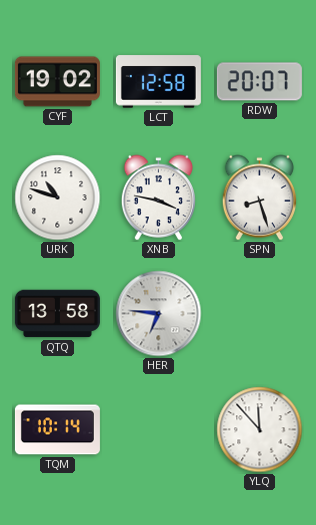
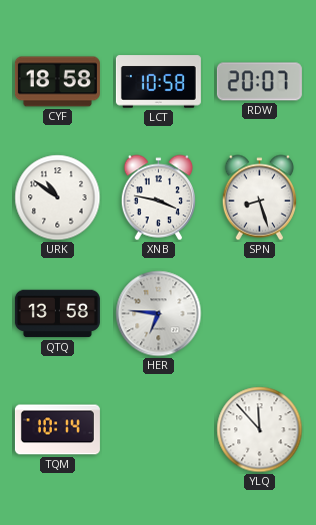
CYF: 19:02 -> 18:58
LCT: 12:58 -> 10:58
URK: 10:48 -> 10:51
